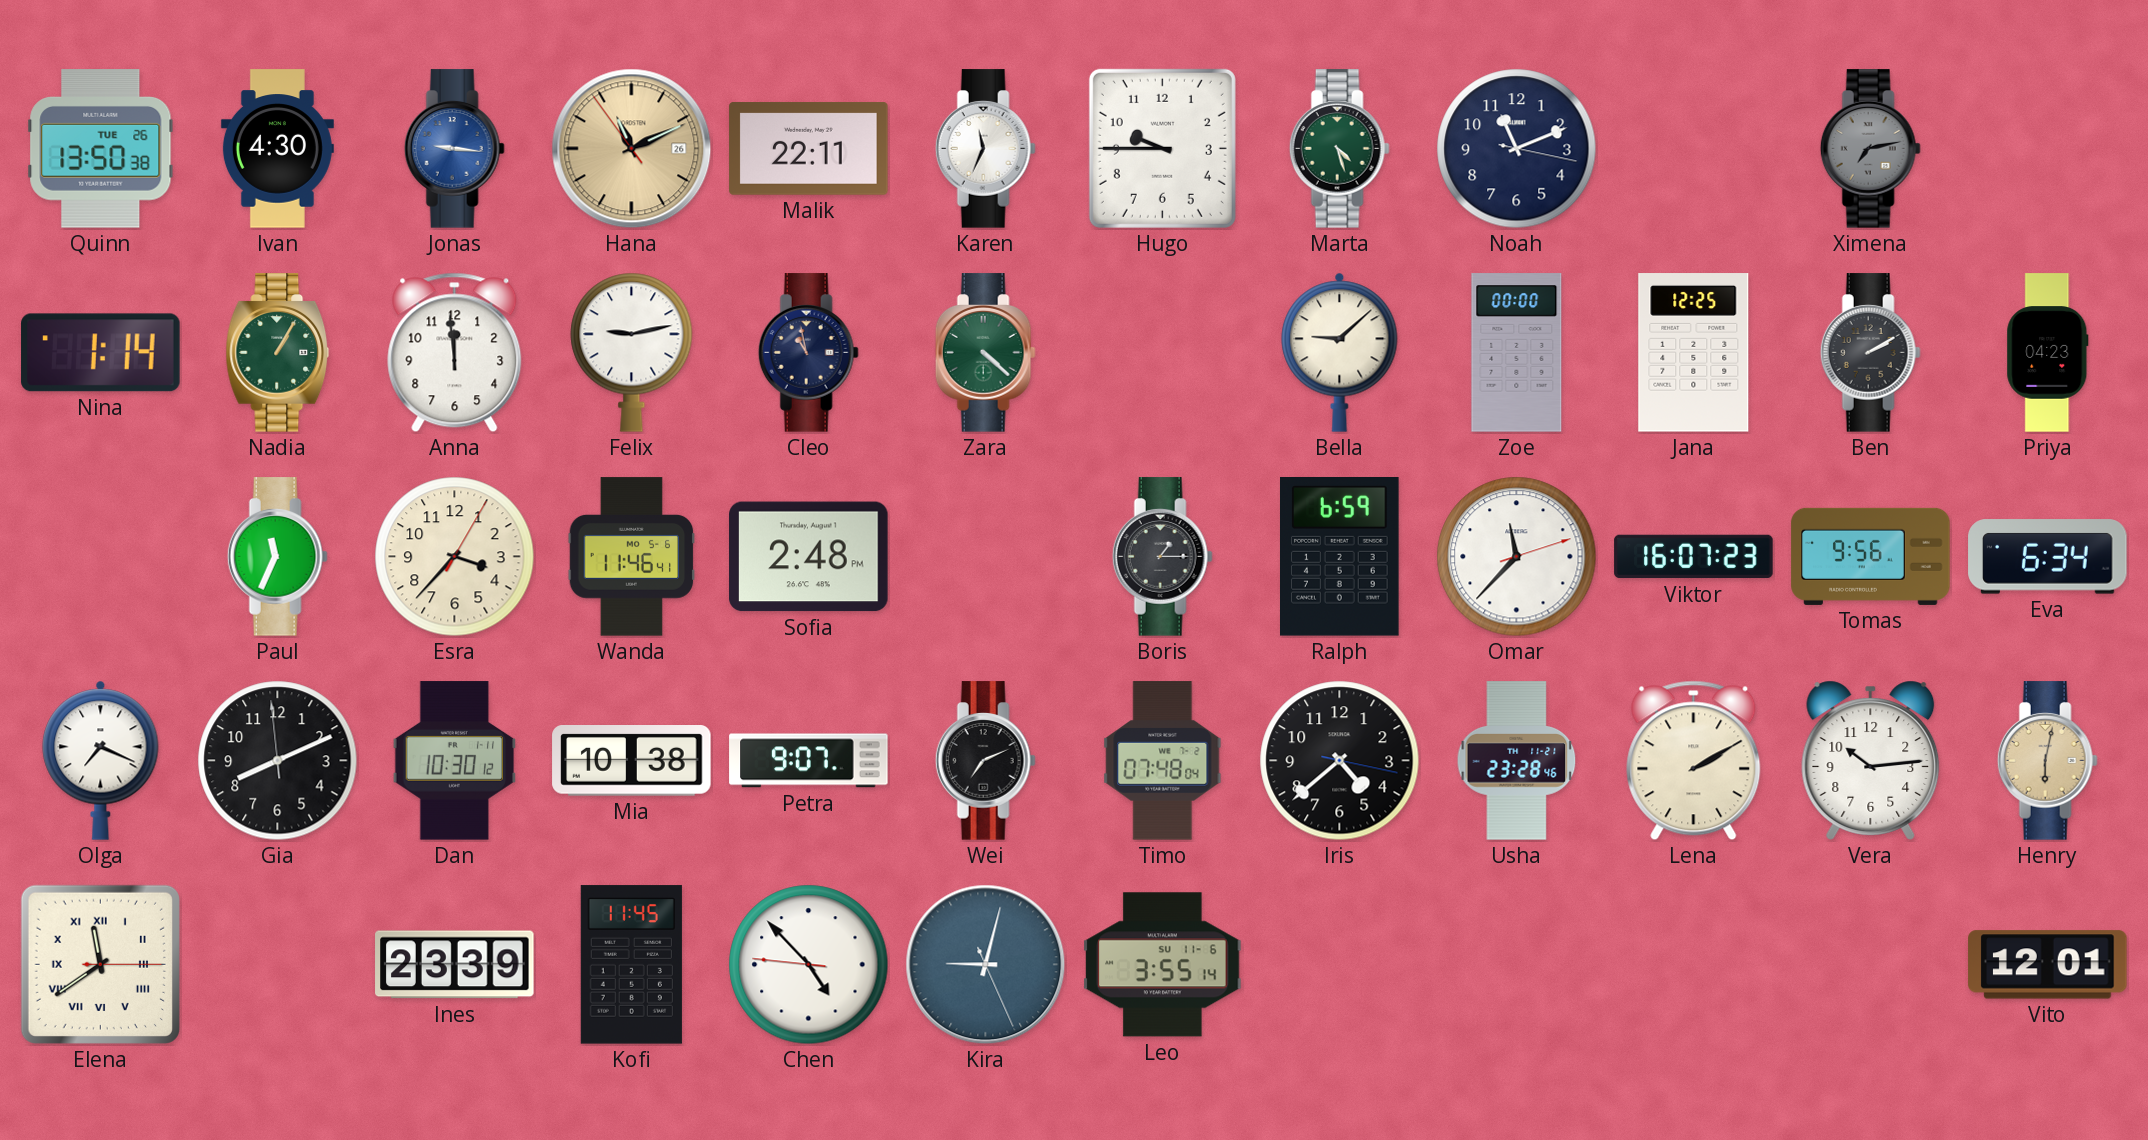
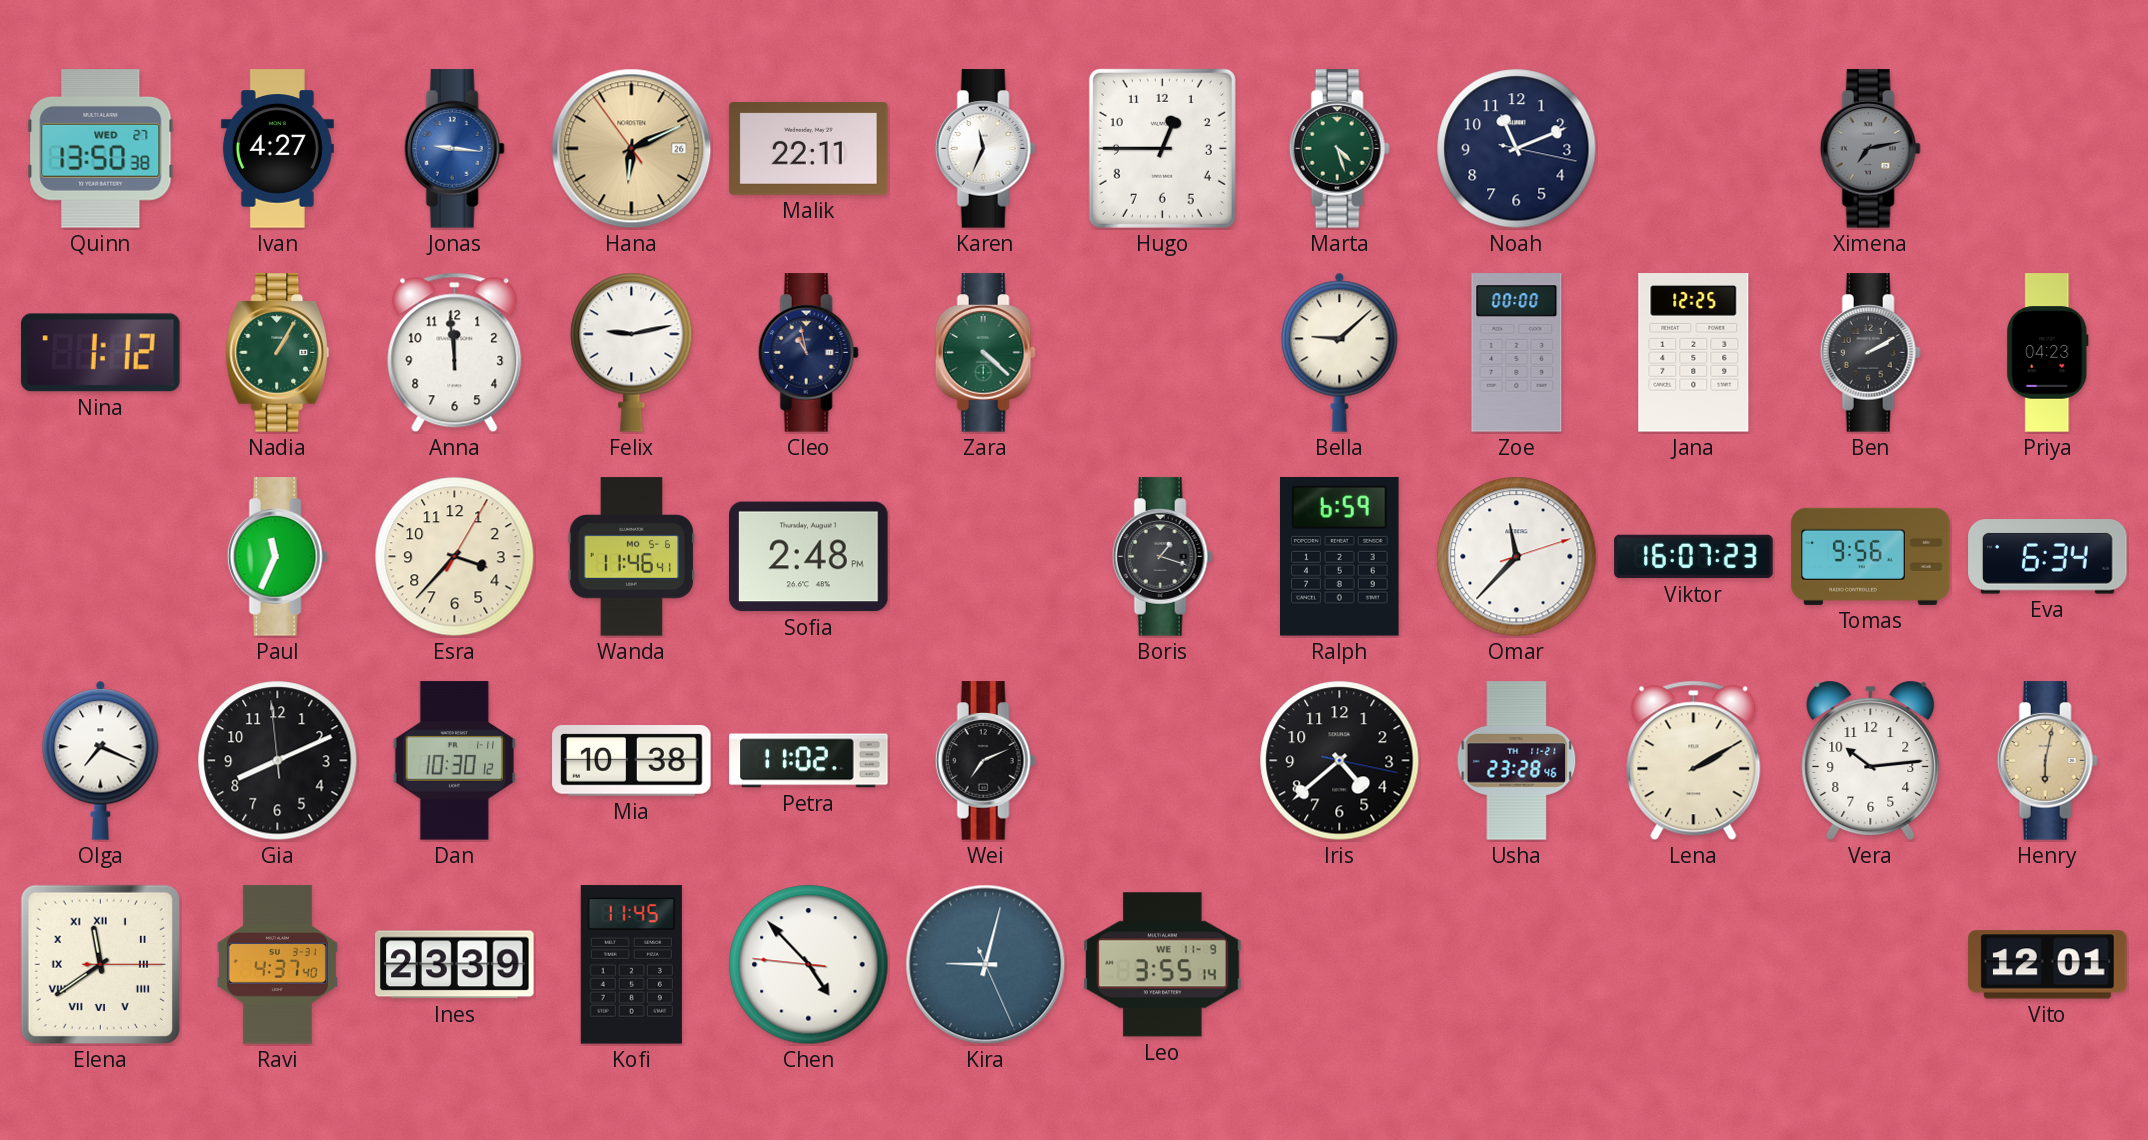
Quinn date: TUE 26 -> WED 27
Ivan: 4:30 -> 4:27
Hana: 11:10 -> 6:10
Hugo: 9:45 -> 12:45
Nina: 1:14 -> 1:12
Boris: 1:15 -> 1:18
Petra: 9:07 -> 11:02
Timo: 07:48 -> none
Ravi: none -> 4:37
Leo date: SU 11-6 -> WE 11-9
